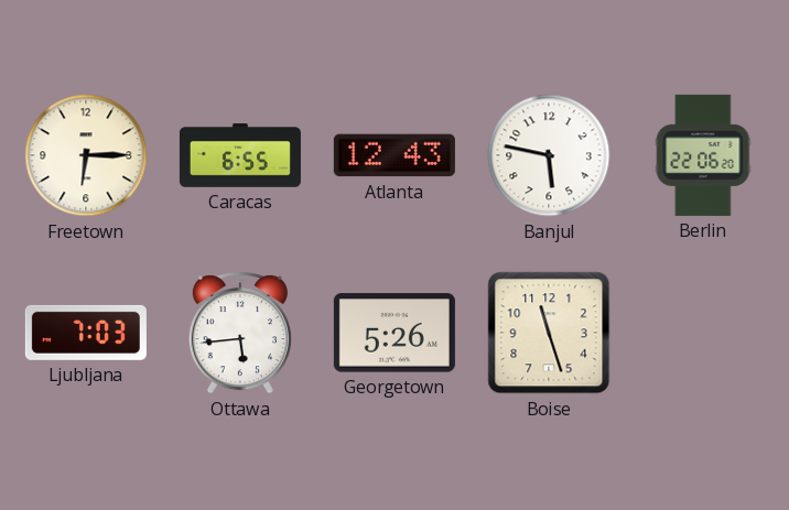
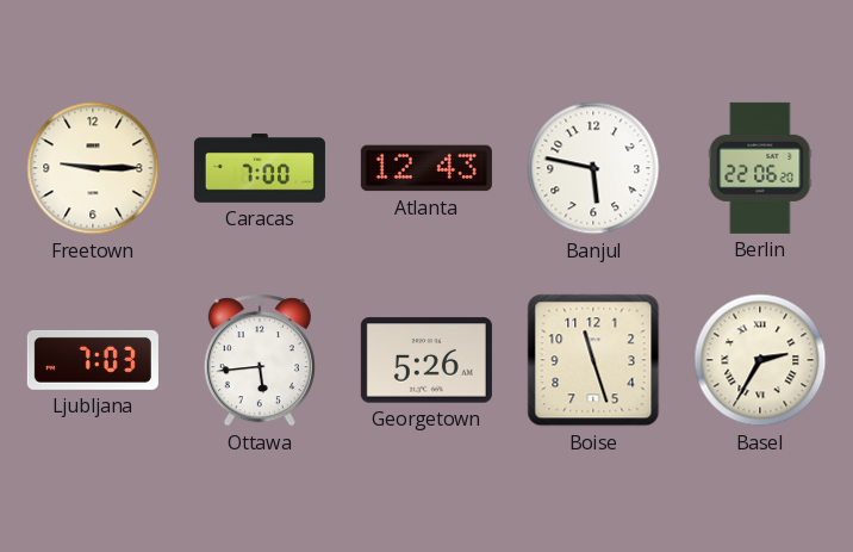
Freetown: 6:15 -> 9:15
Caracas: 6:55 -> 7:00
Basel: none -> 2:35
